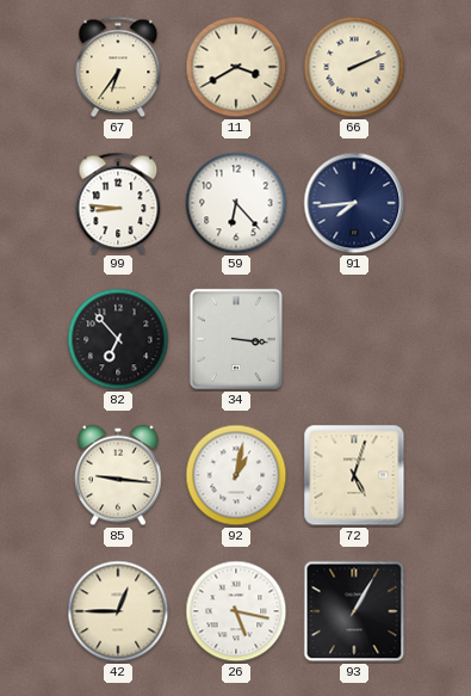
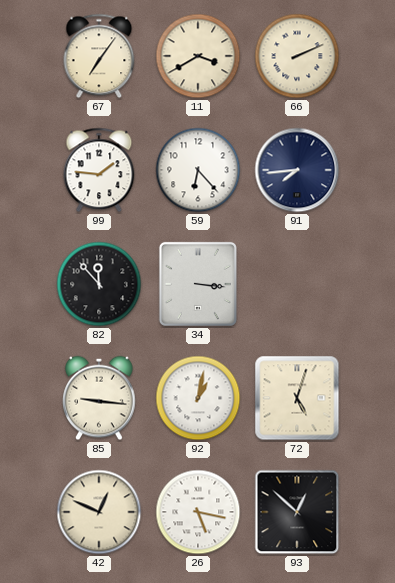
67: 6:36 -> 7:06
99: 8:46 -> 1:46
82: 6:53 -> 11:53
42: 12:45 -> 12:49
93: 1:05 -> 12:52
